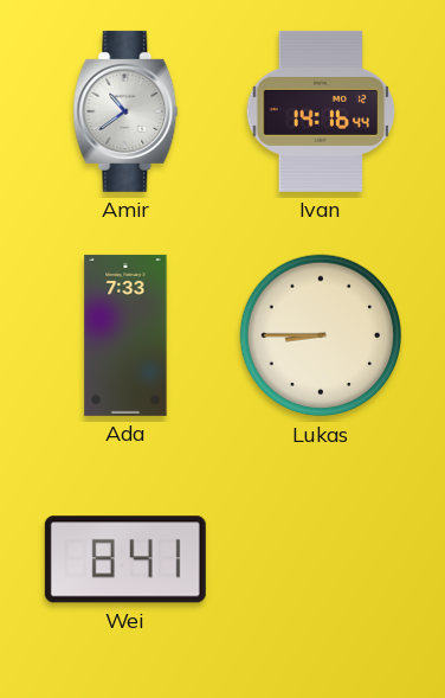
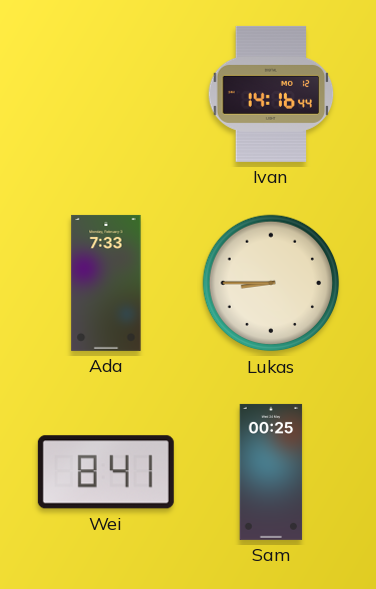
Amir: 10:39 -> none
Sam: none -> 00:25
